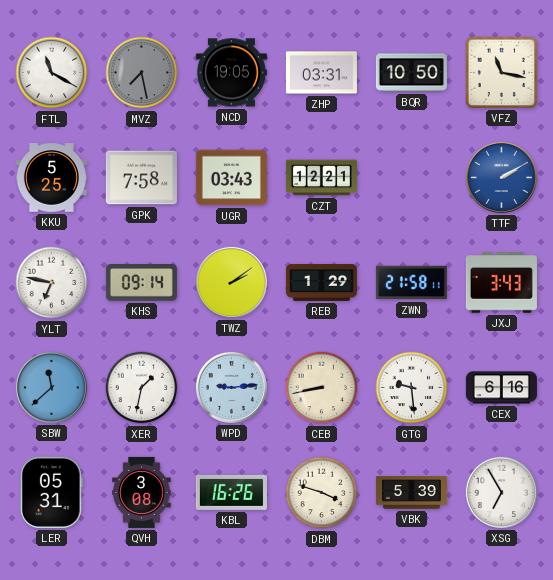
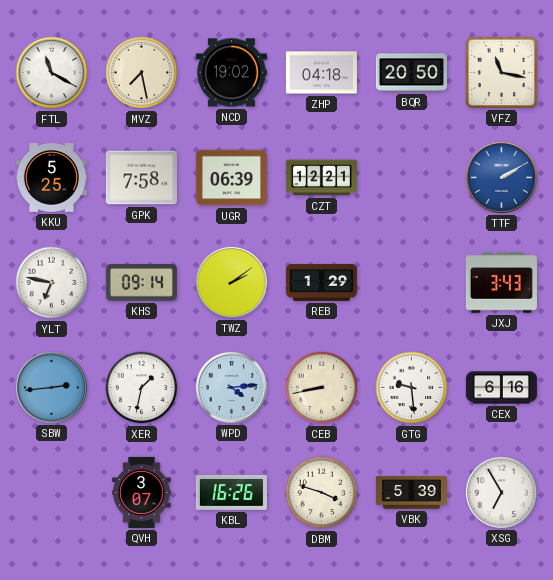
MVZ dial: grey -> cream
NCD: 19:05 -> 19:02
ZHP: 03:31 -> 04:18
BQR: 10:50 -> 20:50
UGR: 03:43 -> 06:39
ZWN: 21:58 -> none
SBW: 11:38 -> 2:44
WPD: 9:14 -> 4:14
LER: 05:31 -> none
QVH: 3:08 -> 3:07
